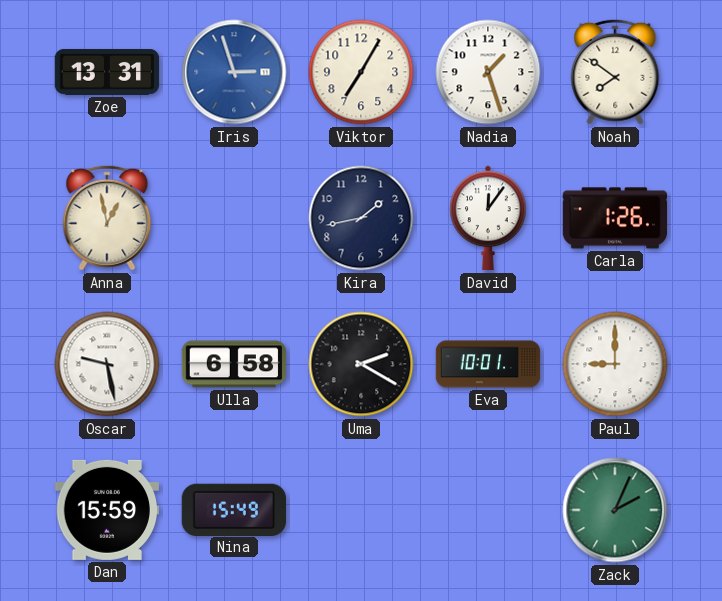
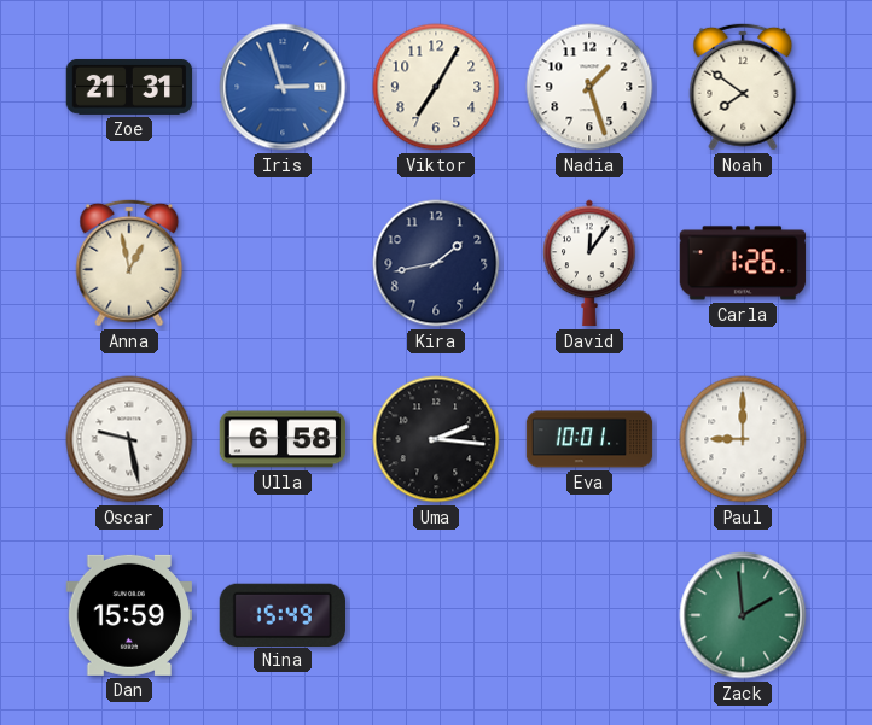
Zoe: 13:31 -> 21:31
Uma: 2:20 -> 2:16
Zack: 2:04 -> 1:59
